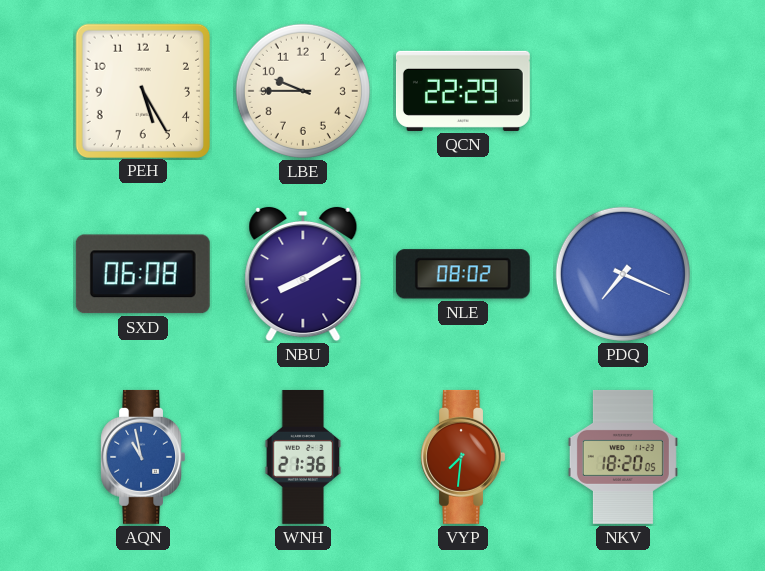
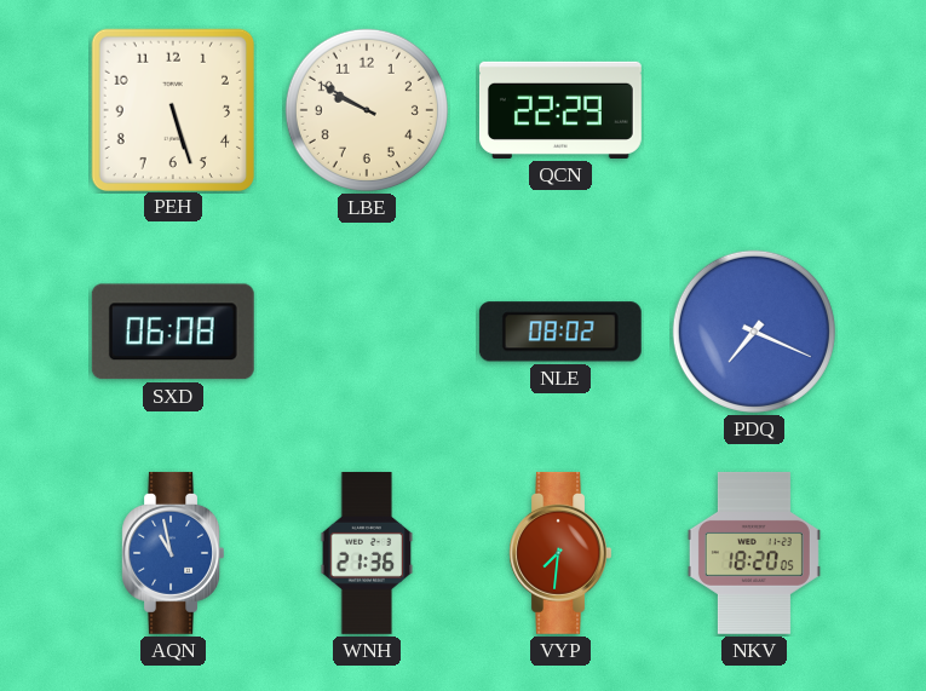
PEH: 5:25 -> 5:27
LBE: 9:45 -> 9:50
NBU: 8:10 -> none
